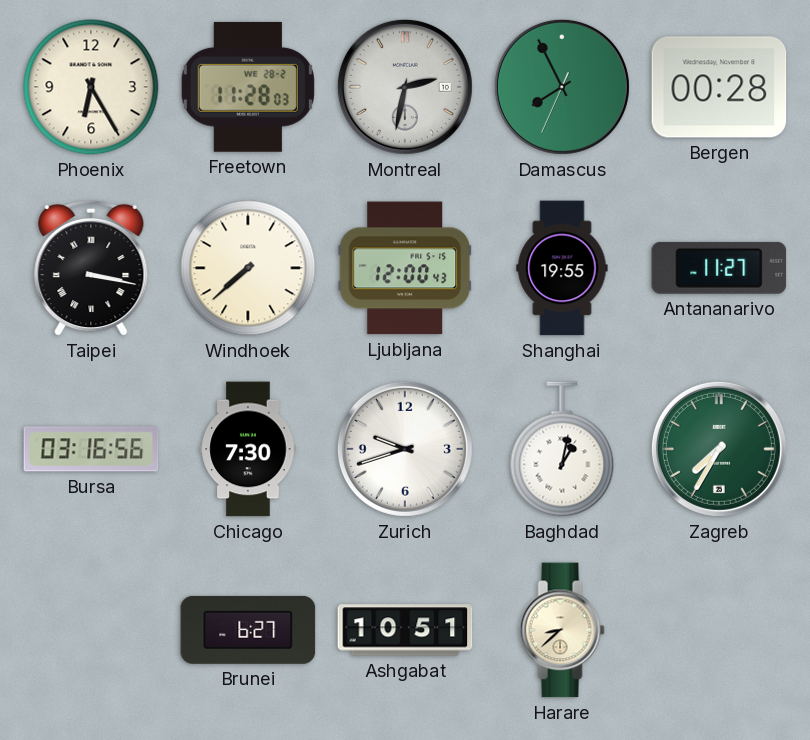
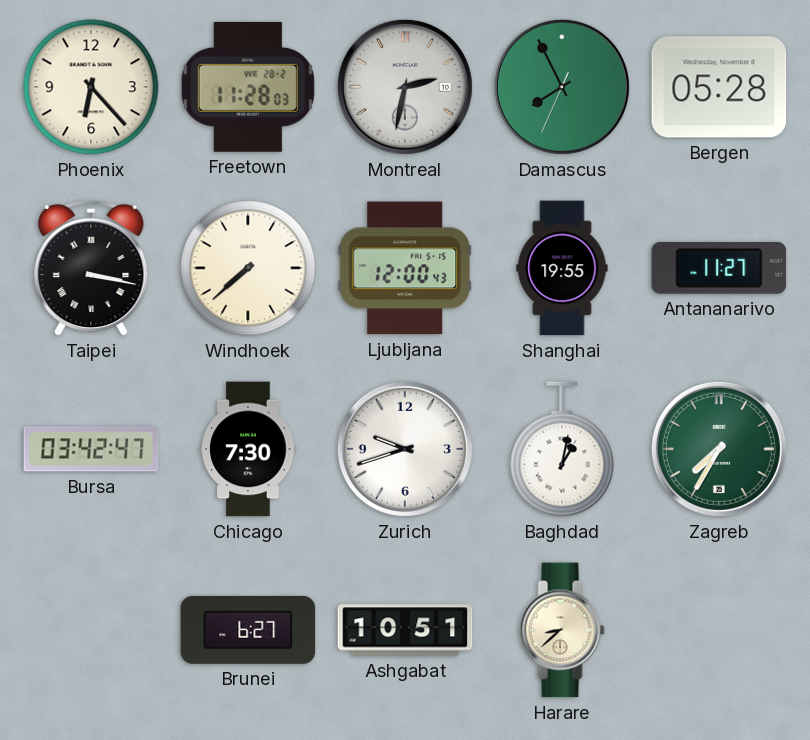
Phoenix: 6:25 -> 6:23
Bergen: 00:28 -> 05:28
Bursa: 03:16 -> 03:42
